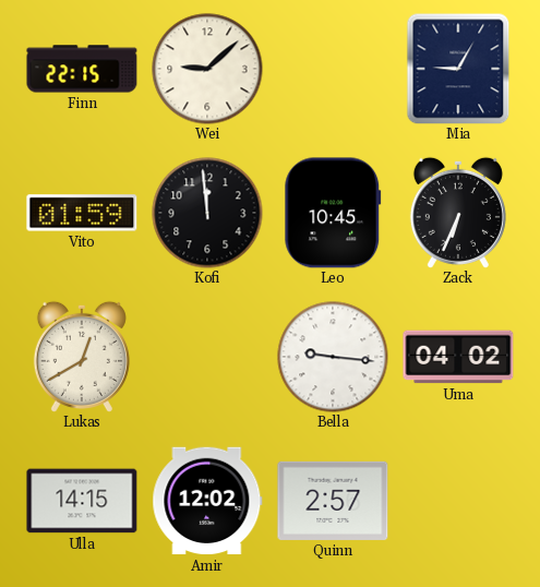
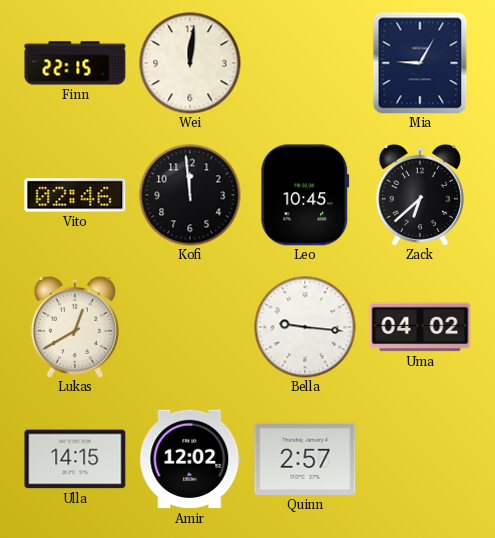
Wei: 9:08 -> 12:01
Vito: 01:59 -> 02:46
Zack: 6:34 -> 6:38
